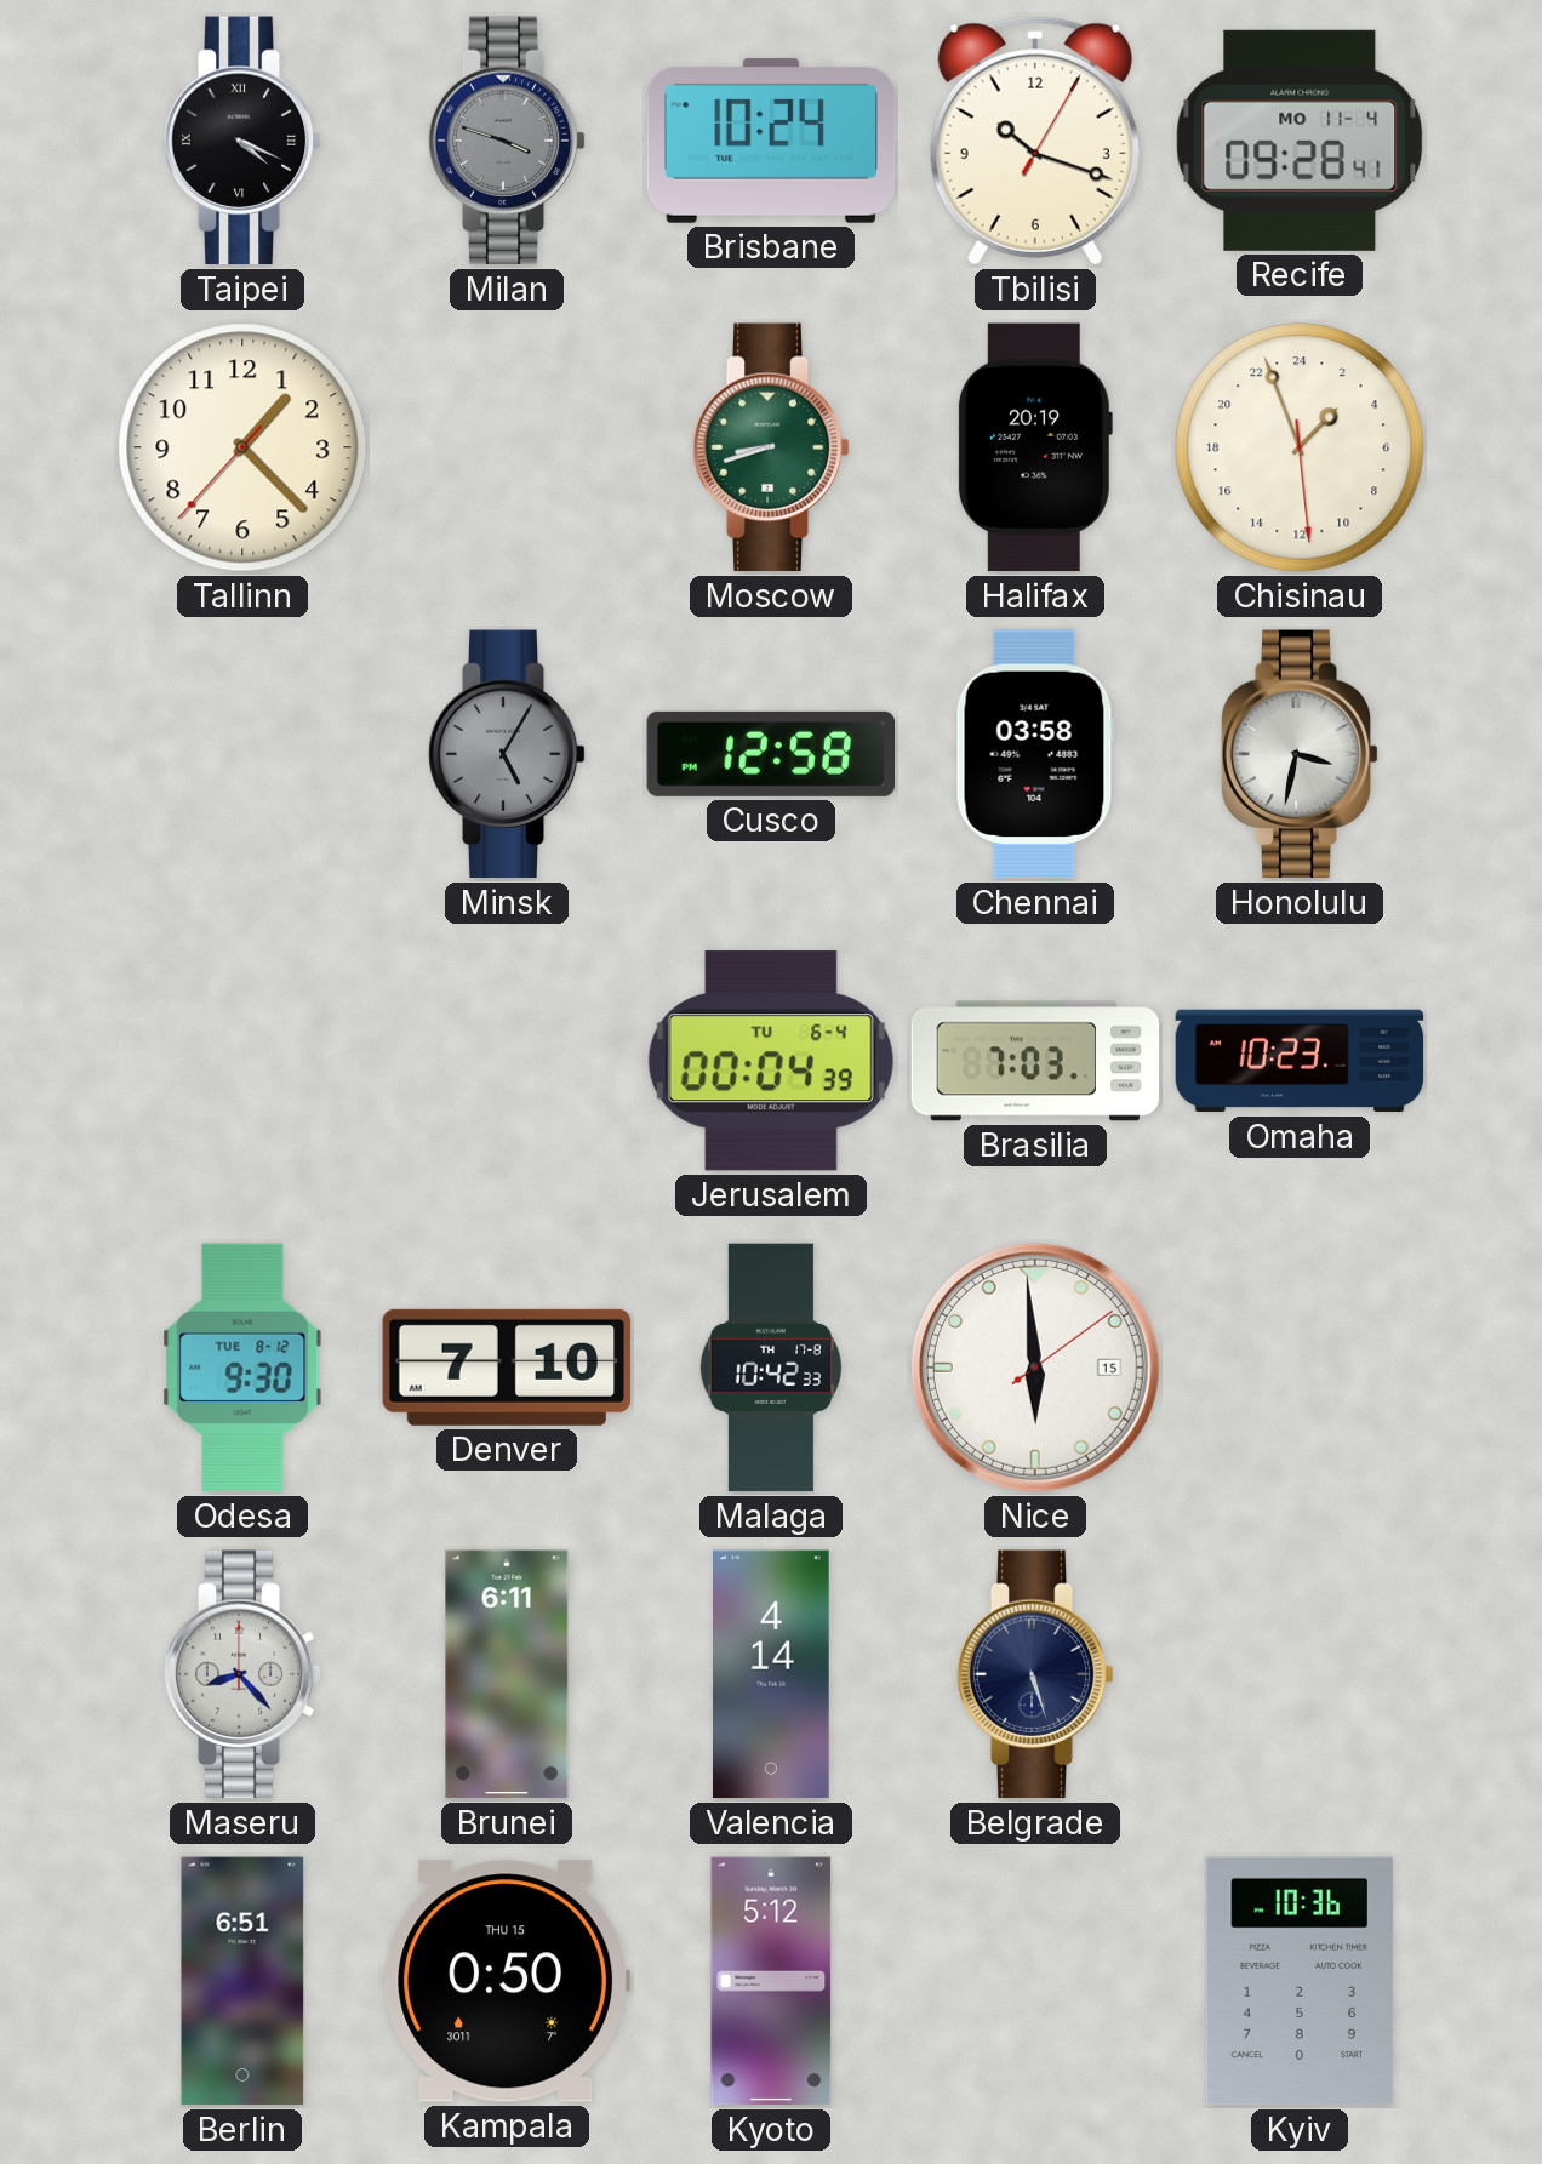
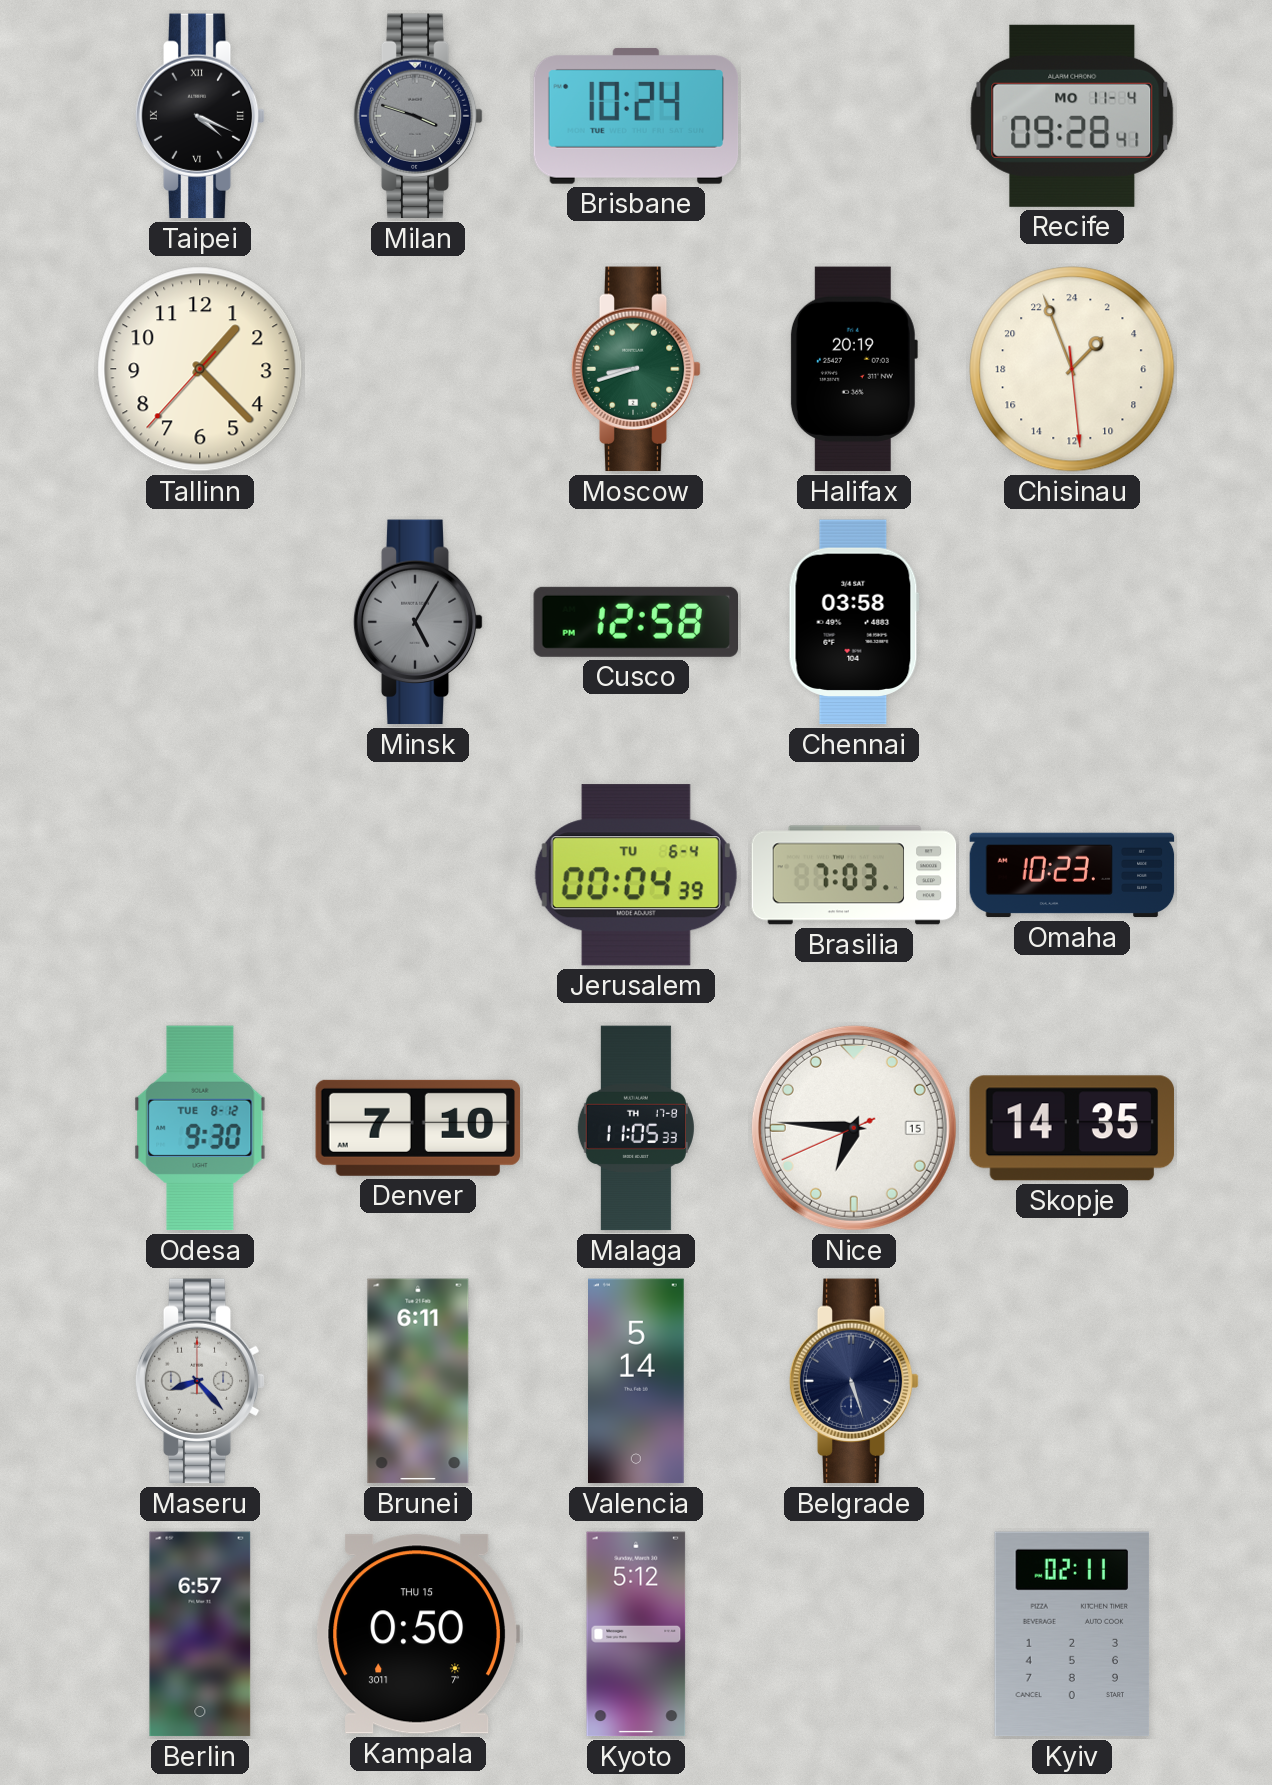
Tbilisi: 10:18 -> none
Honolulu: 3:32 -> none
Malaga: 10:42 -> 11:05
Nice: 5:59 -> 6:45
Skopje: none -> 14:35
Valencia: 4:14 -> 5:14
Berlin: 6:51 -> 6:57
Kyiv: 10:36 -> 02:11
